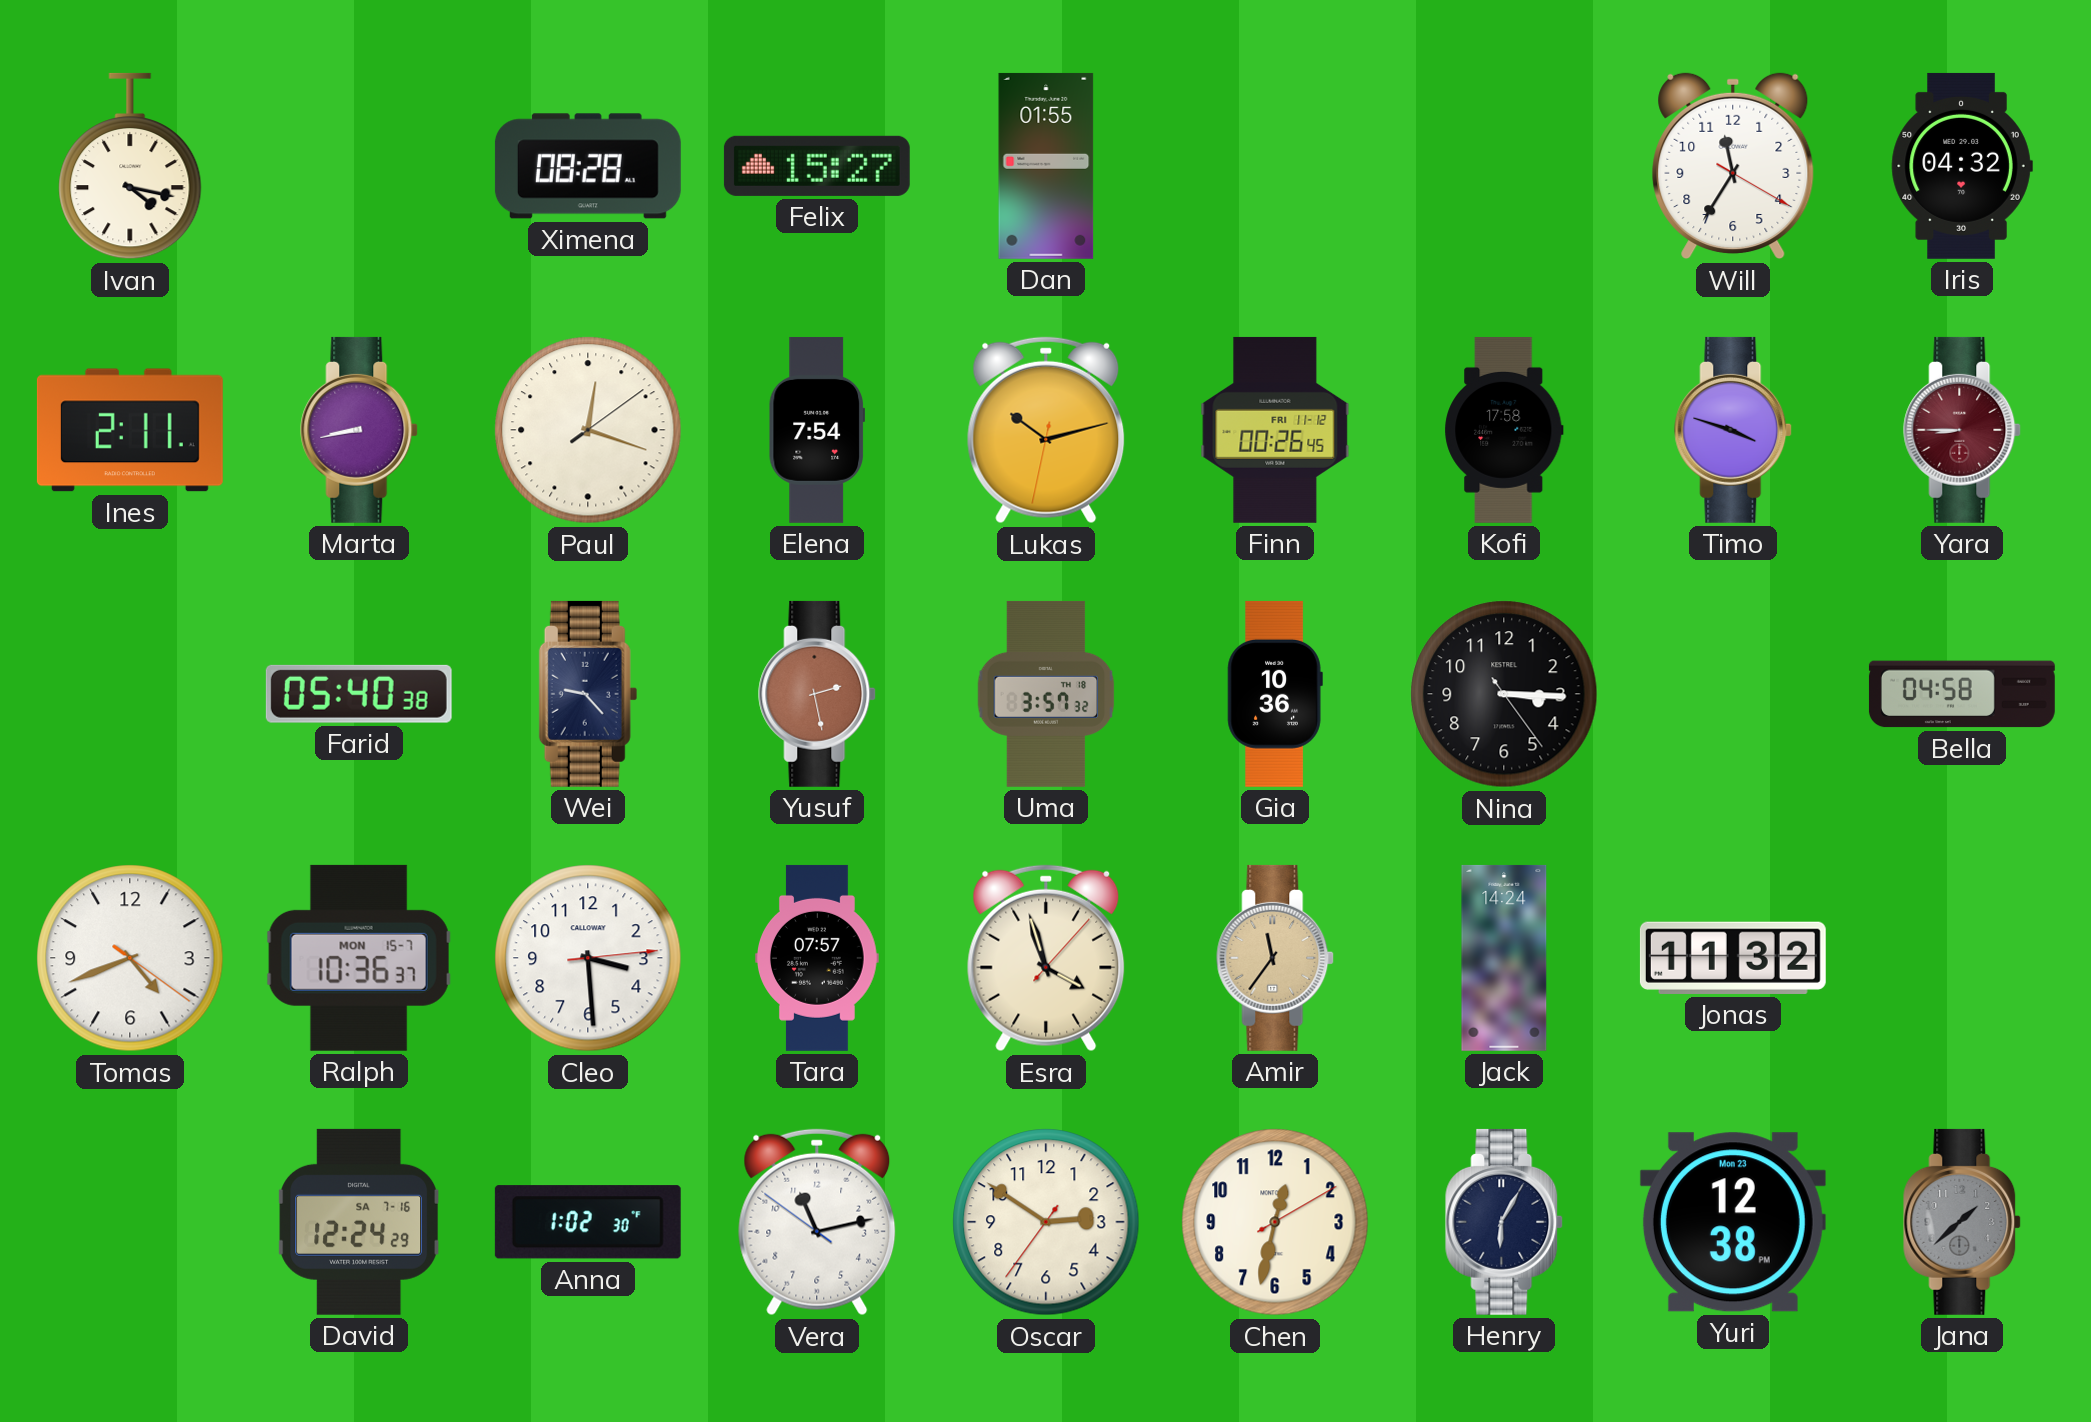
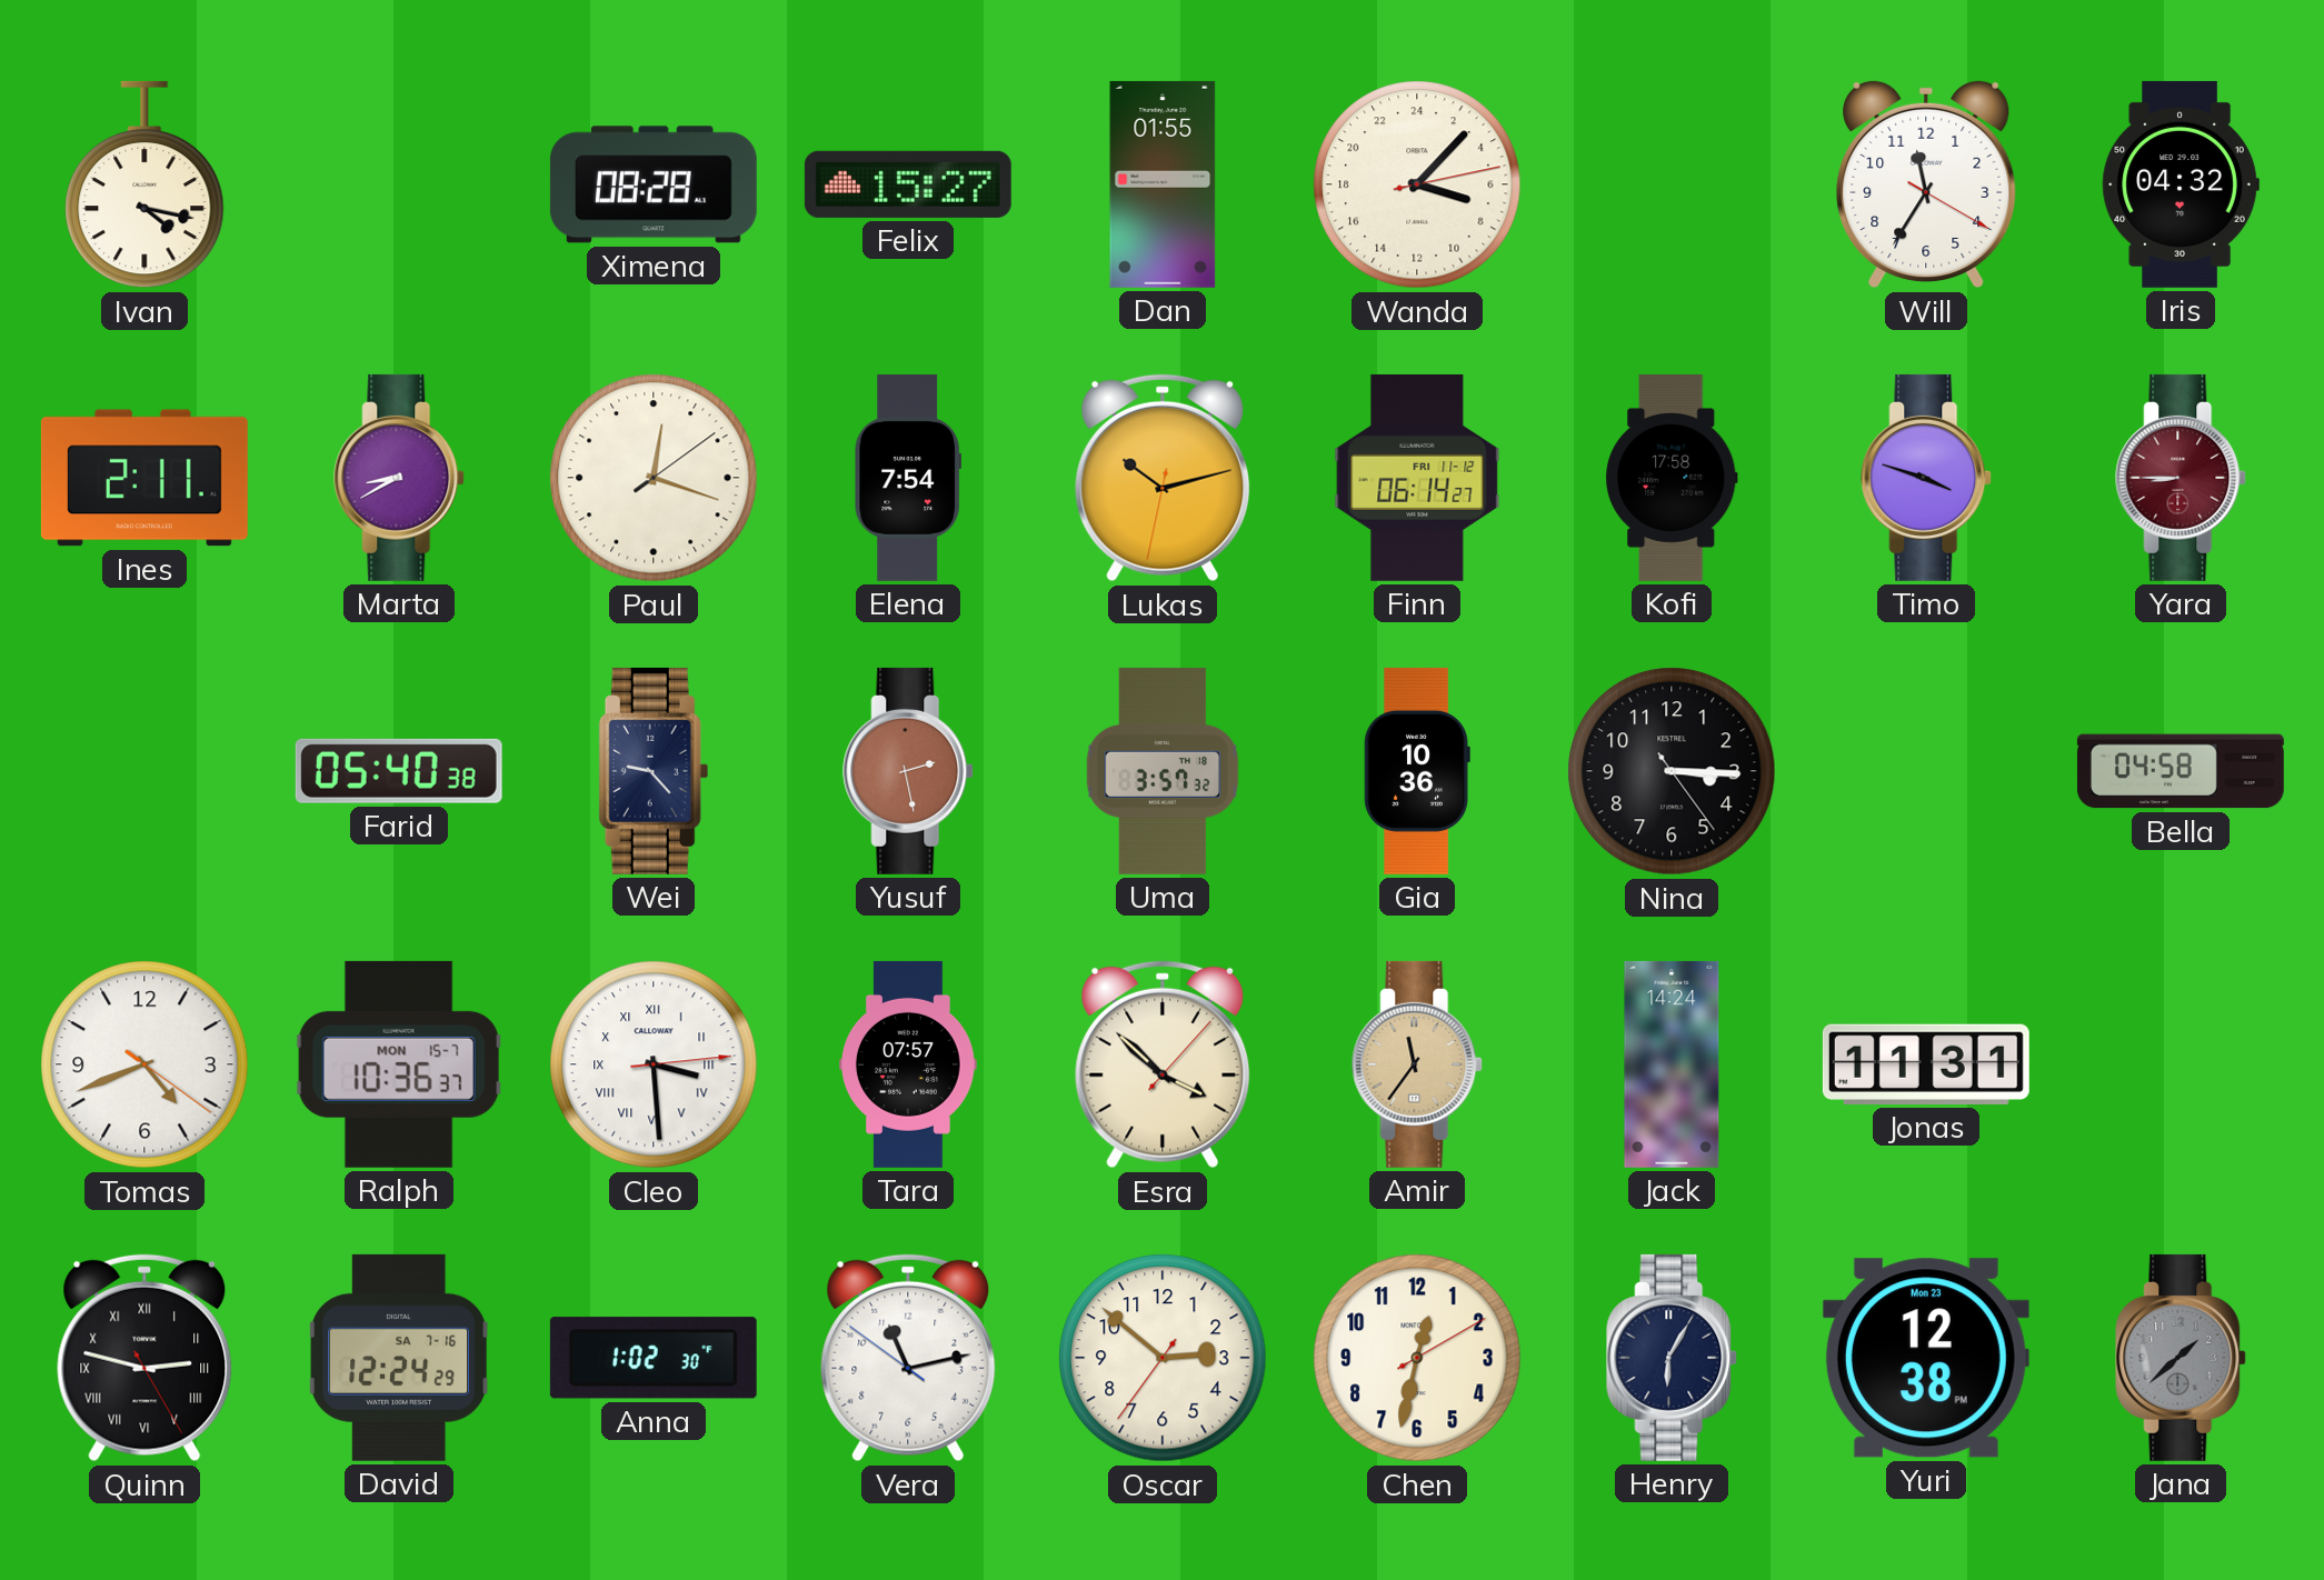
Wanda: none -> 7:07
Marta: 8:43 -> 8:40
Finn: 00:26 -> 06:14
Cleo numerals: Arabic -> Roman
Esra: 3:57 -> 3:52
Jonas: 11:32 -> 11:31
Quinn: none -> 2:47
Oscar: 2:50 -> 2:51
